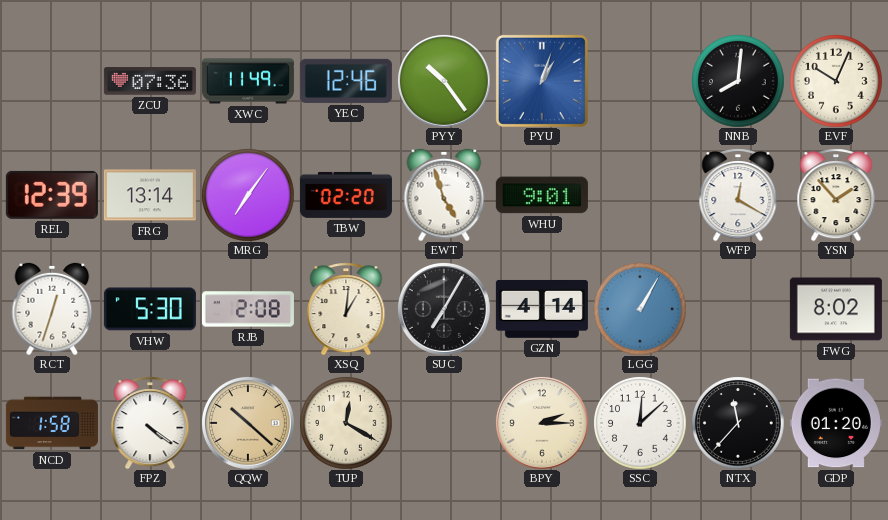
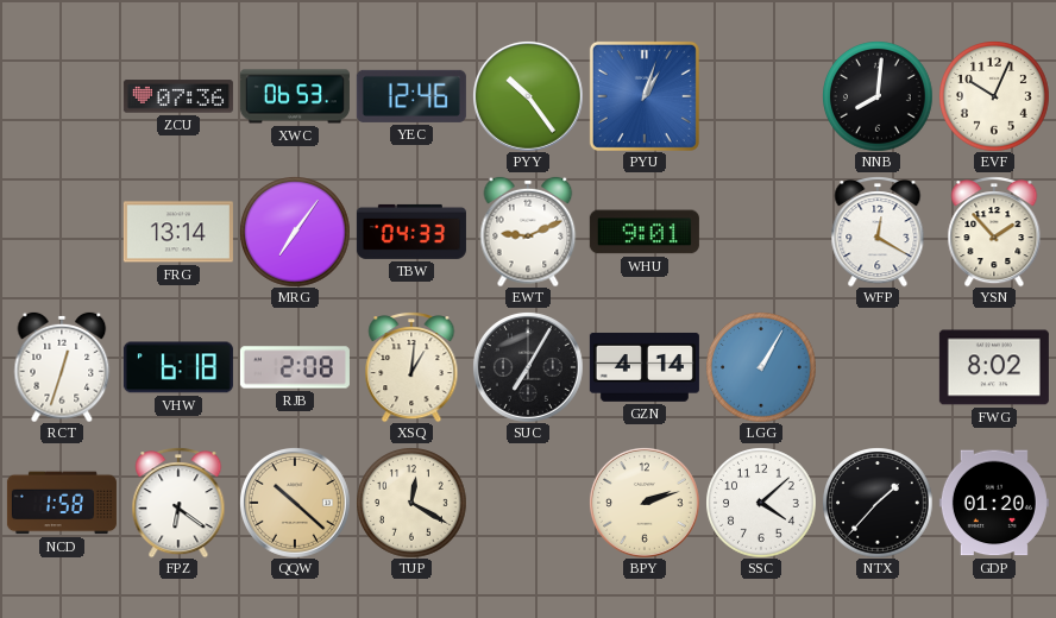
XWC: 11:49 -> 06:53
REL: 12:39 -> none
TBW: 02:20 -> 04:33
EWT: 4:57 -> 9:11
VHW: 5:30 -> 6:18
FPZ: 4:21 -> 6:21
BPY: 2:15 -> 2:12
SSC: 12:08 -> 4:08
NTX: 11:37 -> 1:37
